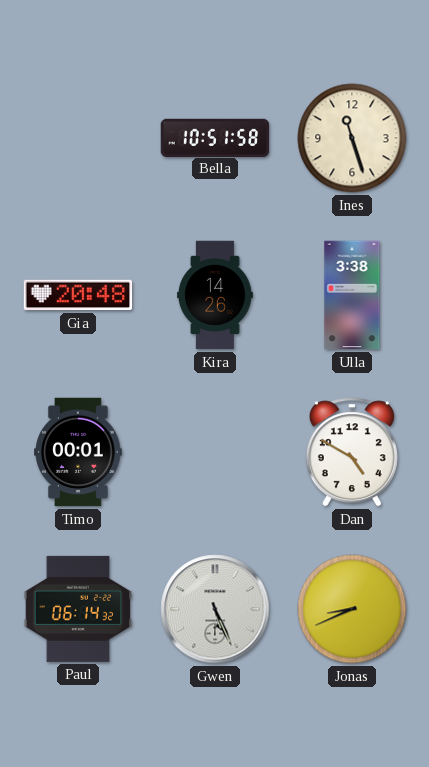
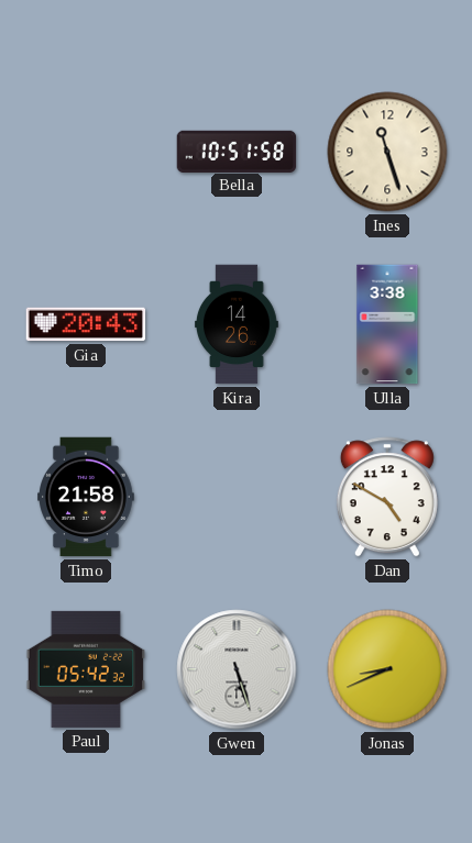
Gia: 20:48 -> 20:43
Timo: 00:01 -> 21:58
Paul: 06:14 -> 05:42
Gwen: 5:26 -> 5:27
